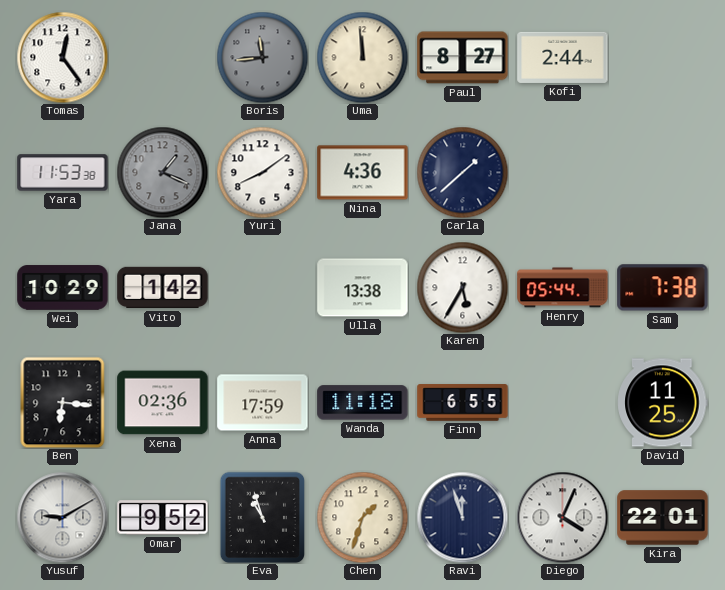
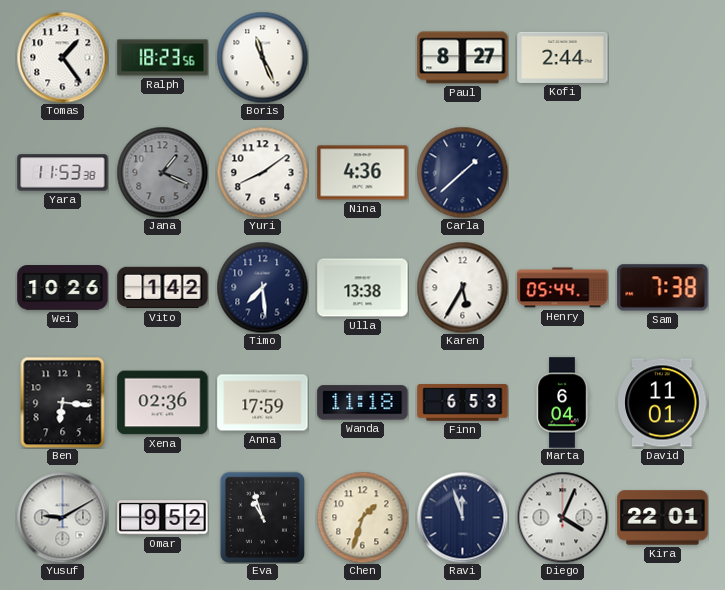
Tomas: 12:24 -> 1:24
Ralph: none -> 18:23
Boris: 11:44 -> 11:26
Boris dial: grey -> white
Uma: 11:59 -> none
Wei: 10:29 -> 10:26
Timo: none -> 7:29
Finn: 6:55 -> 6:53
Marta: none -> 6:04
David: 11:25 -> 11:01
